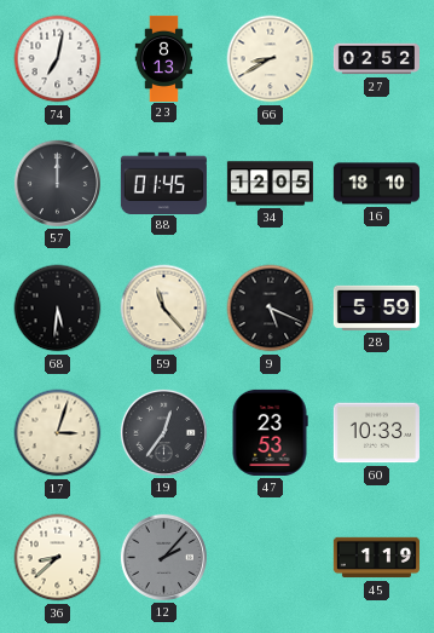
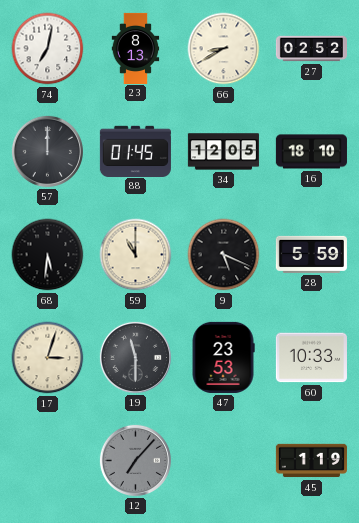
59: 11:23 -> 11:00
19: 12:36 -> 11:30
36: 8:38 -> none
12: 2:07 -> 7:07
